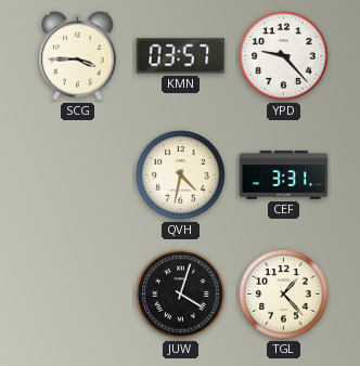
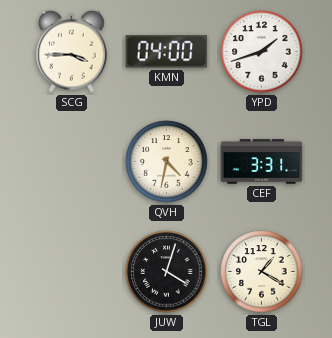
KMN: 03:57 -> 04:00
YPD: 9:23 -> 1:42
TGL: 1:23 -> 1:20
